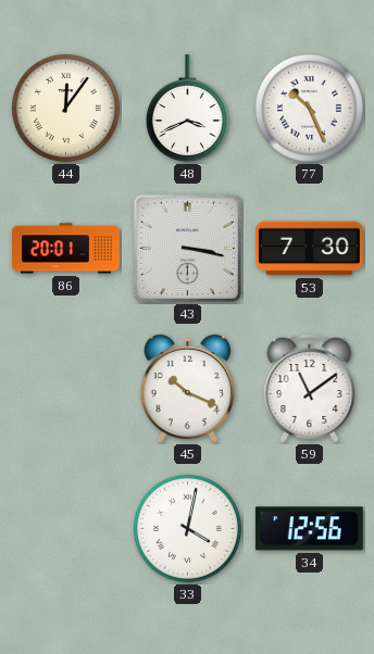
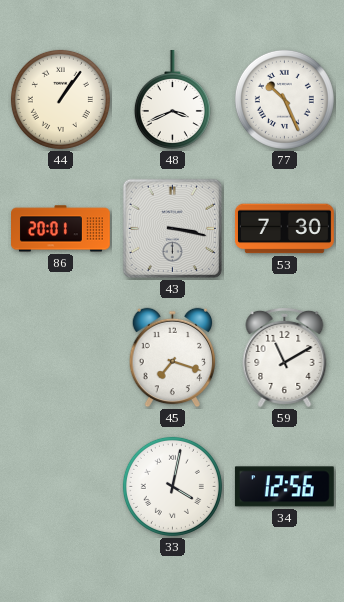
44: 12:06 -> 1:06
45: 10:19 -> 7:18
59: 11:09 -> 11:10
